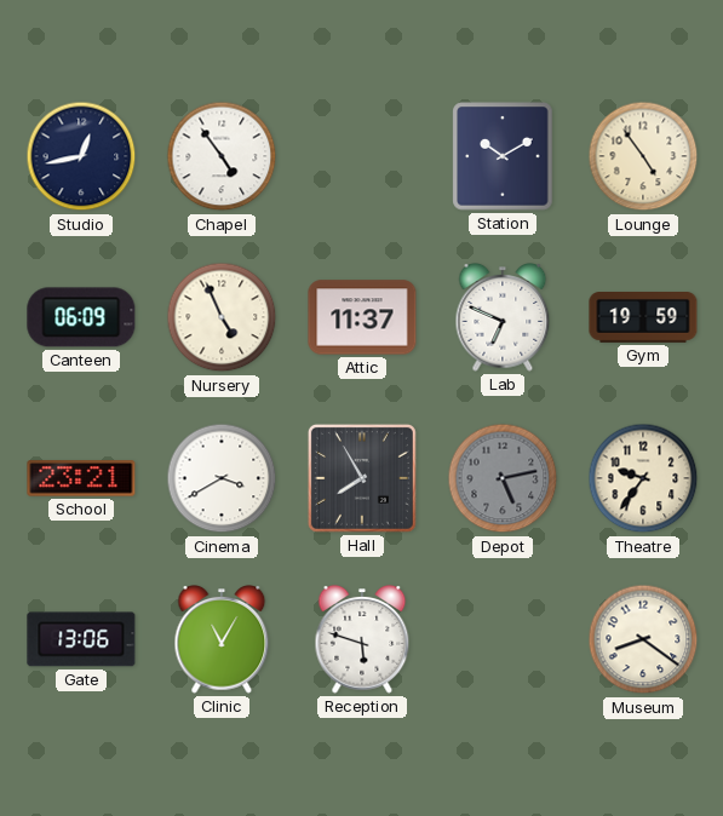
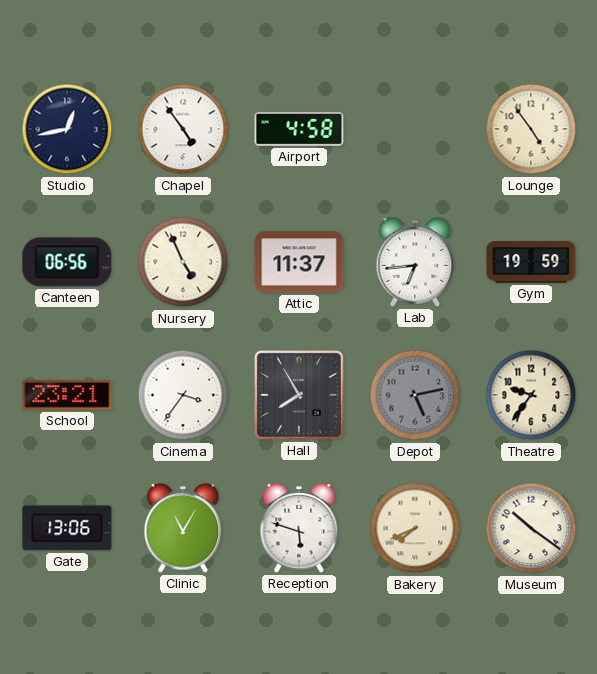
Airport: none -> 4:58
Station: 10:10 -> none
Canteen: 06:09 -> 06:56
Lab: 6:49 -> 6:44
Cinema: 3:40 -> 3:36
Bakery: none -> 7:41
Museum: 8:21 -> 10:21
